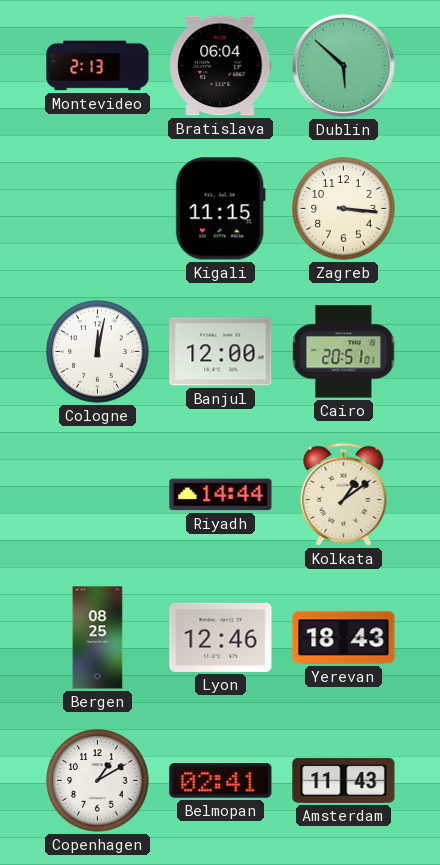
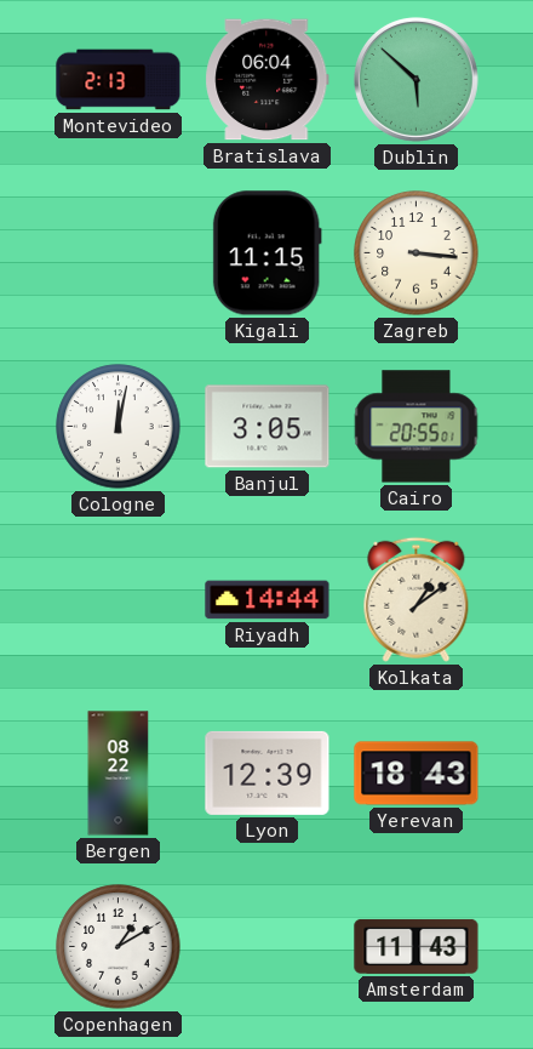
Banjul: 12:00 -> 3:05
Cairo: 20:51 -> 20:55
Bergen: 08:25 -> 08:22
Lyon: 12:46 -> 12:39
Belmopan: 02:41 -> none
